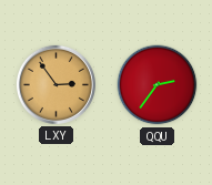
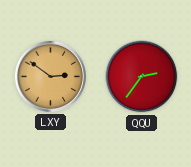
LXY: 2:54 -> 2:51
